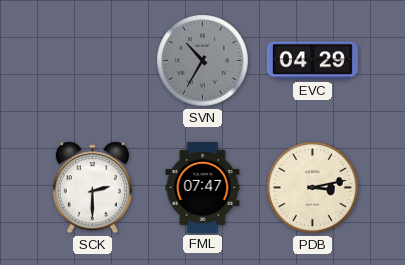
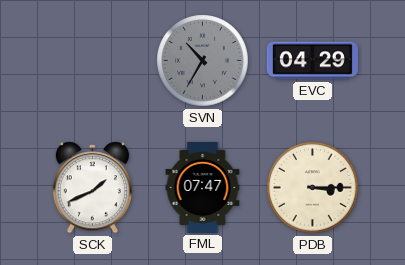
SCK: 2:30 -> 1:41
PDB: 3:13 -> 3:15
